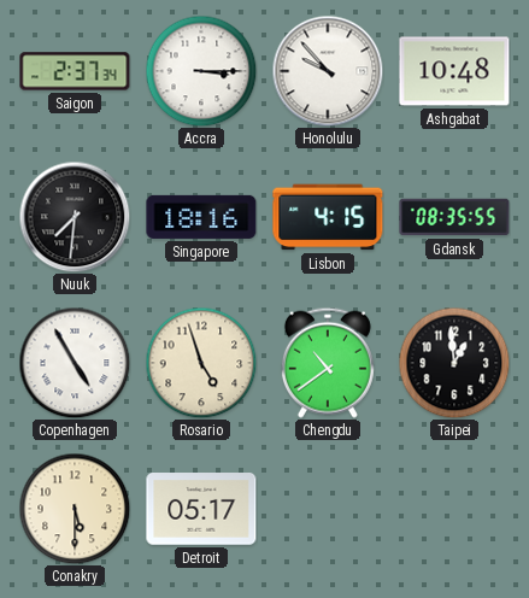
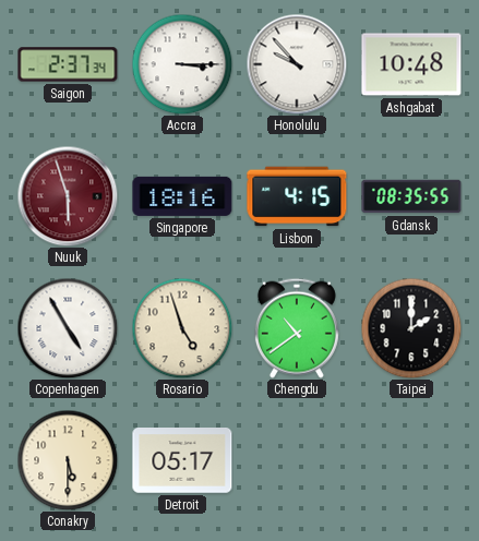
Nuuk: 7:31 -> 5:57
Nuuk dial: black -> burgundy
Taipei: 12:59 -> 2:00
